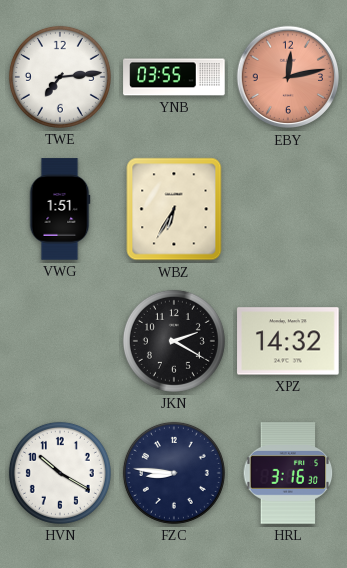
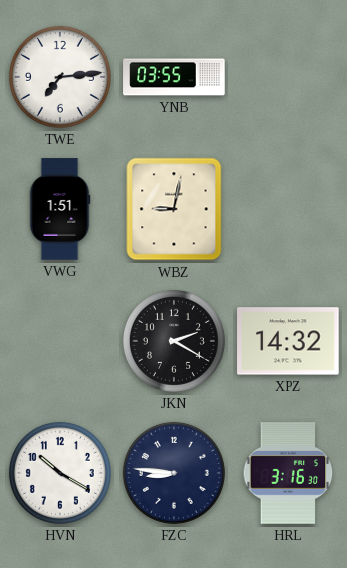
EBY: 12:13 -> none
WBZ: 6:35 -> 9:02
